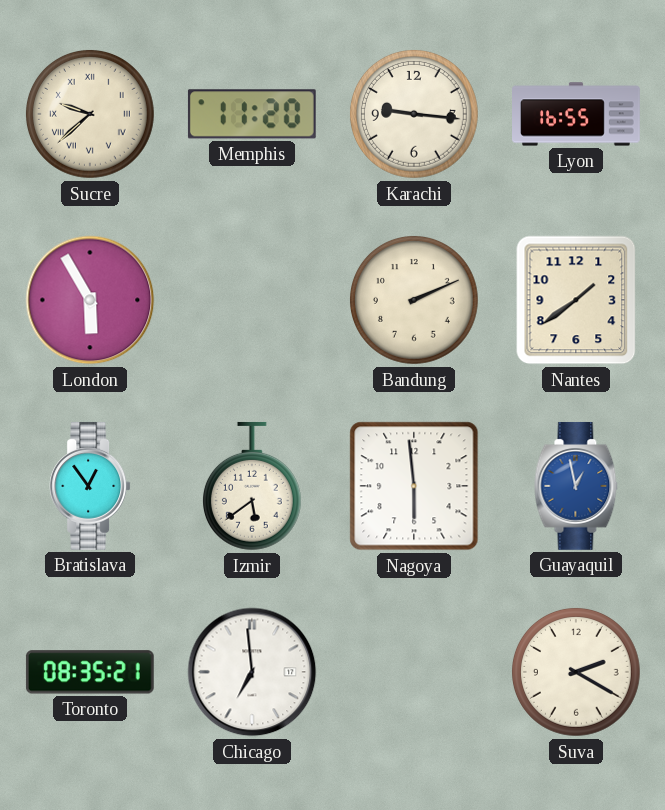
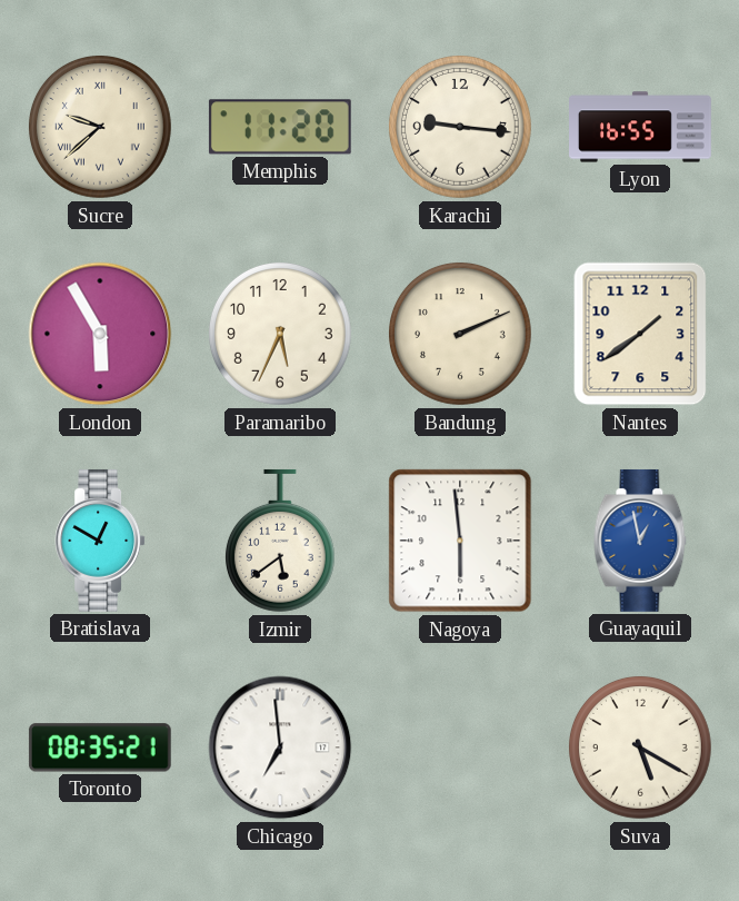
Paramaribo: none -> 5:34
Bratislava: 12:54 -> 12:50
Suva: 2:20 -> 5:20
